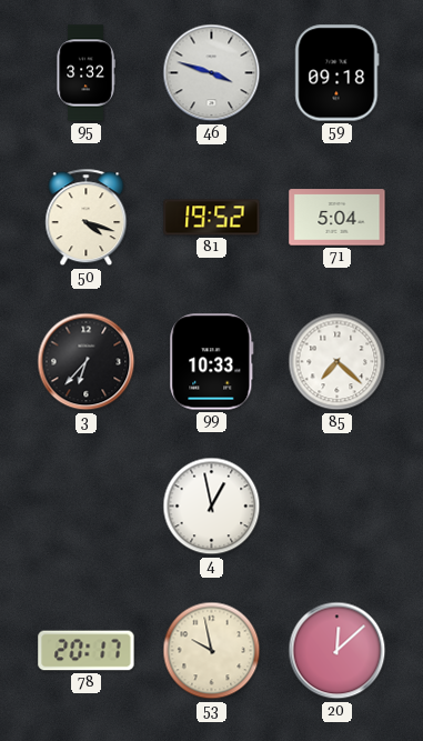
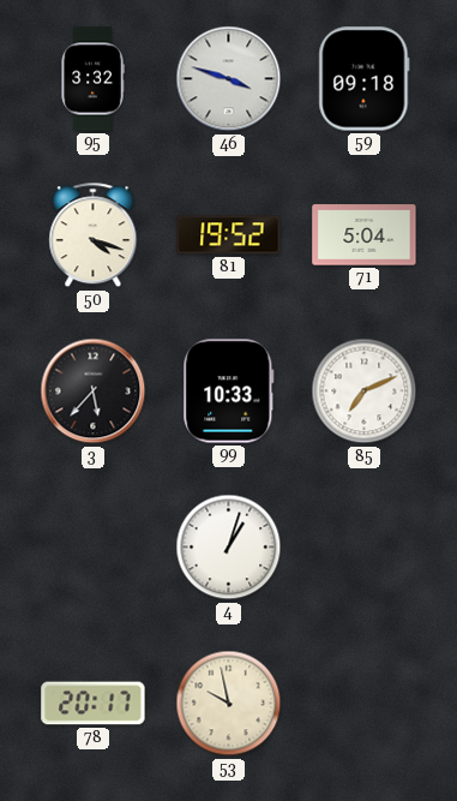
3: 6:37 -> 5:37
85: 7:22 -> 7:11
4: 12:58 -> 1:03
20: 12:08 -> none
